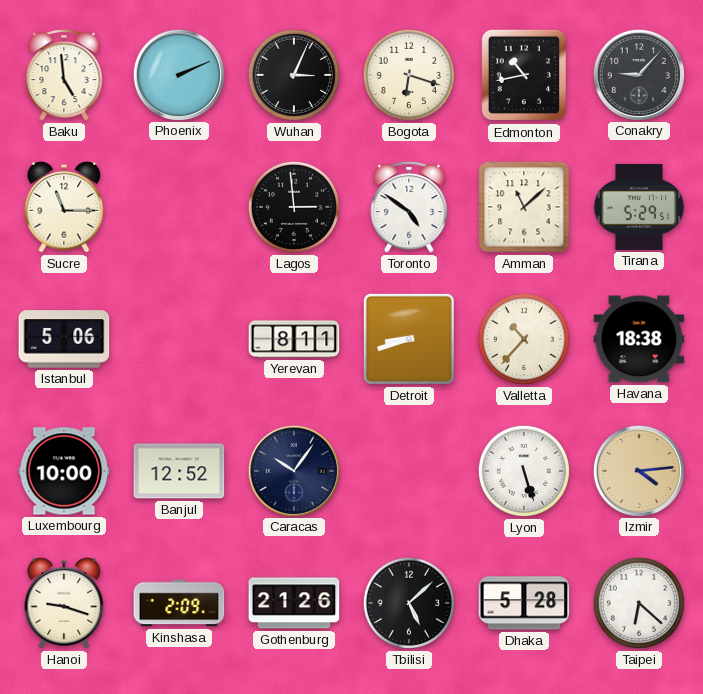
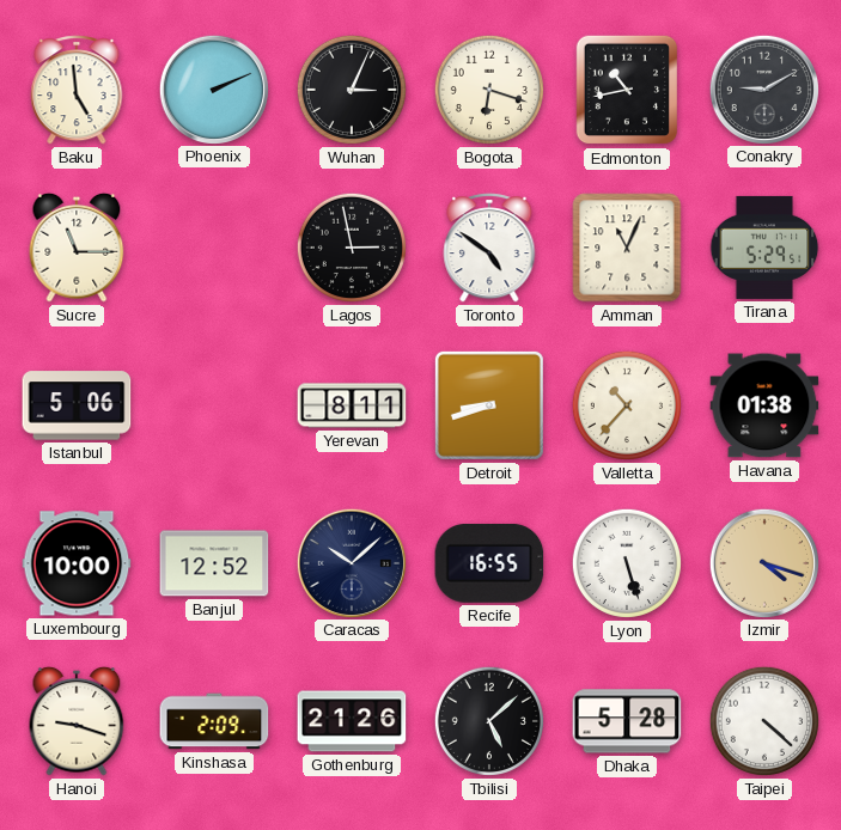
Conakry: 9:07 -> 9:10
Lagos: 2:59 -> 2:58
Amman: 11:08 -> 11:04
Havana: 18:38 -> 01:38
Caracas: 10:06 -> 10:08
Recife: none -> 16:55
Izmir: 4:14 -> 4:18
Taipei: 6:22 -> 4:22
